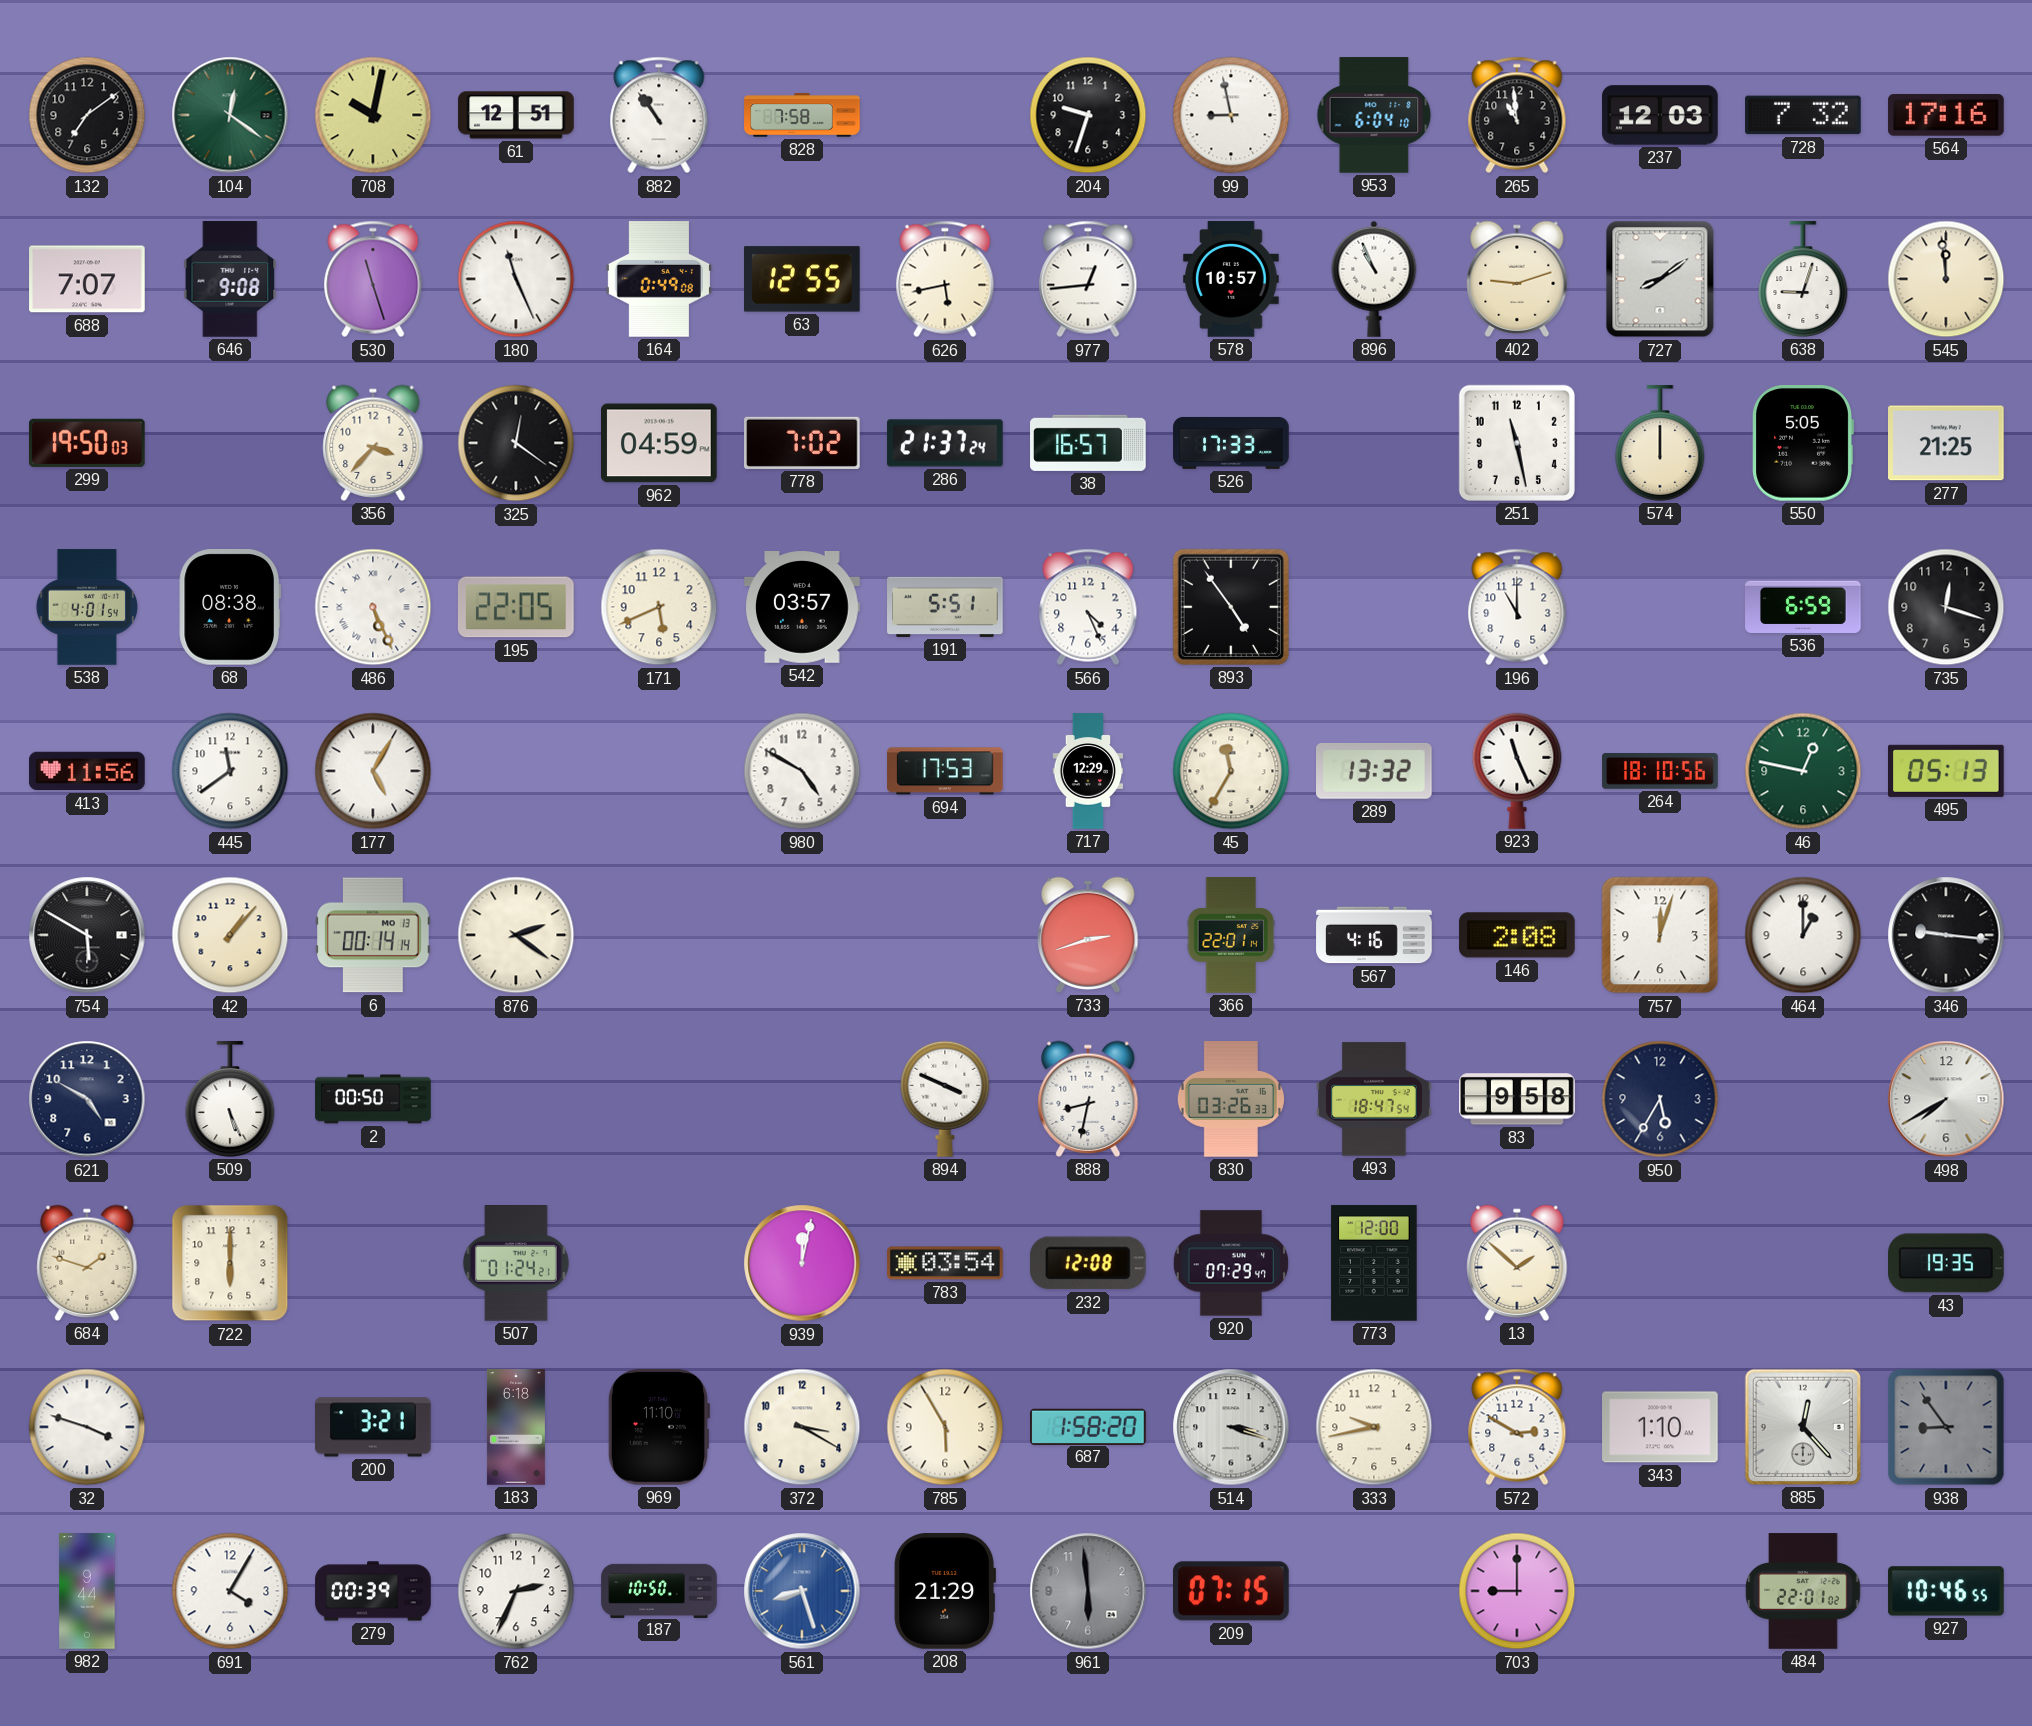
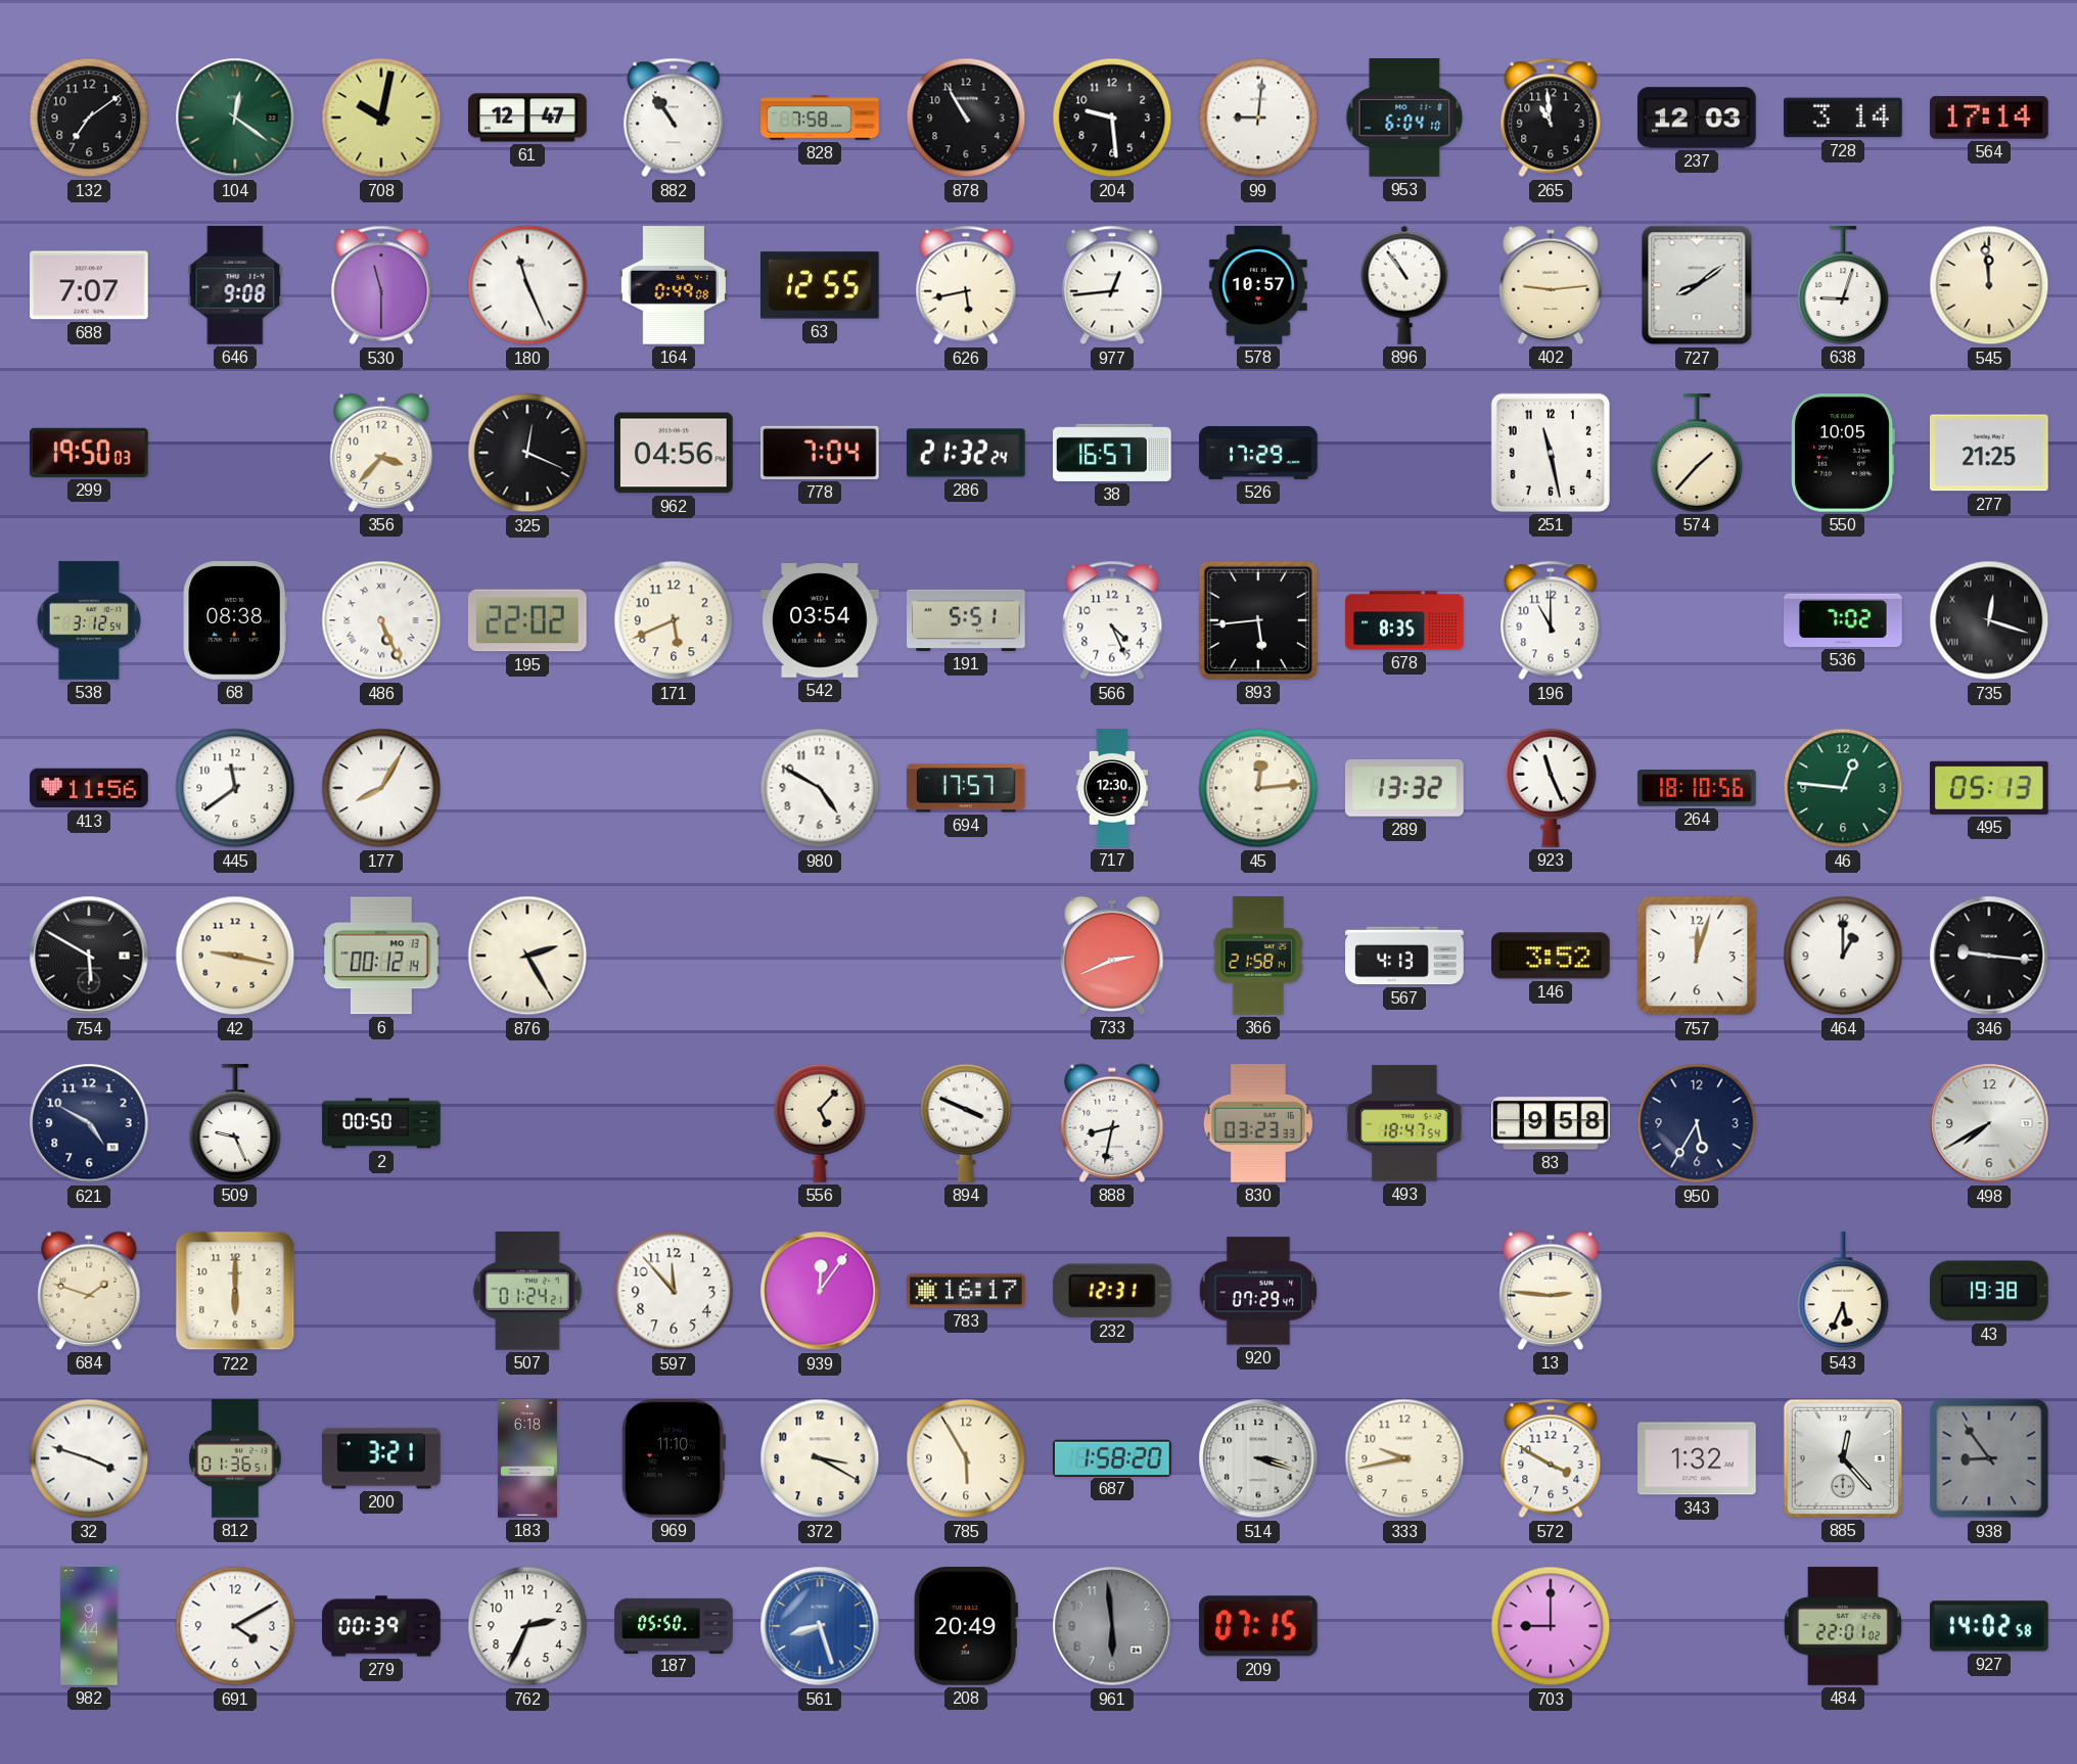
61: 12:51 -> 12:47
878: none -> 10:55
204: 9:33 -> 9:29
99: 8:58 -> 9:01
728: 7:32 -> 3:14
564: 17:16 -> 17:14
530: 11:27 -> 11:30
896: 10:56 -> 10:54
402: 9:12 -> 9:14
325: 12:21 -> 12:19
962: 04:59 -> 04:56
778: 7:02 -> 7:04
286: 21:37 -> 21:32
526: 17:33 -> 17:29
574: 12:00 -> 1:37
550: 5:05 -> 10:05
538: 4:01 -> 3:12
195: 22:05 -> 22:02
542: 03:57 -> 03:54
893: 4:54 -> 5:44
678: none -> 8:35
536: 6:59 -> 7:02
735 numerals: Arabic -> Roman
177: 5:05 -> 8:05
694: 17:53 -> 17:57
717: 12:29 -> 12:30
45: 11:35 -> 12:14
46: 12:47 -> 12:46
42: 1:07 -> 9:17
6: 00:14 -> 00:12
876: 2:21 -> 2:25
733: 2:42 -> 2:41
366: 22:01 -> 21:58
567: 4:16 -> 4:13
146: 2:08 -> 3:52
509: 5:26 -> 9:26
556: none -> 5:07
830: 03:26 -> 03:23
597: none -> 11:53
939: 12:02 -> 12:06
783: 03:54 -> 16:17
232: 12:08 -> 12:31
773: 12:00 -> none
13: 1:52 -> 2:46
543: none -> 5:34
43: 19:35 -> 19:38
812: none -> 01:36
572: 2:50 -> 3:50
343: 1:10 -> 1:32
691: 4:05 -> 4:10
187: 10:50 -> 05:50
208: 21:29 -> 20:49
927: 10:46 -> 14:02
